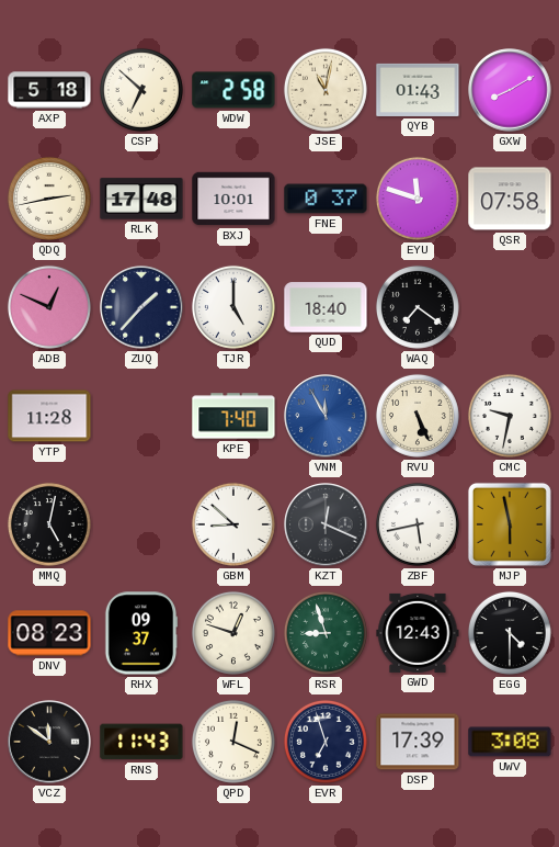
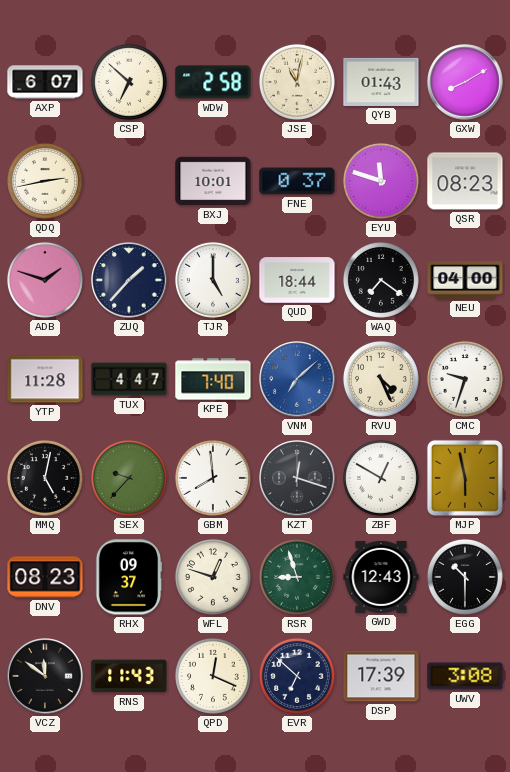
AXP: 5:18 -> 6:07
RLK: 17:48 -> none
QSR: 07:58 -> 08:23
ADB: 12:49 -> 1:48
QUD: 18:40 -> 18:44
NEU: none -> 04:00
TUX: none -> 4:47
VNM: 11:55 -> 7:08
RVU: 5:26 -> 4:26
CMC: 9:32 -> 9:33
SEX: none -> 9:37
GBM: 8:52 -> 7:59
KZT: 12:19 -> 12:18
ZBF: 5:43 -> 12:50
EGG: 4:30 -> 10:30
EVR: 6:57 -> 6:52
